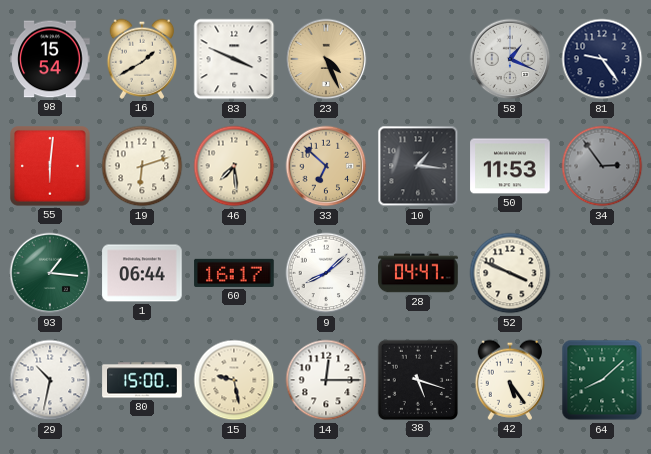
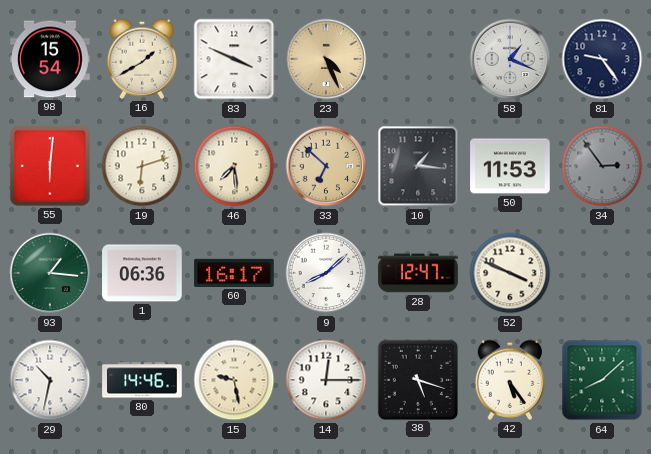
1: 06:44 -> 06:36
28: 04:47 -> 12:47
80: 15:00 -> 14:46
